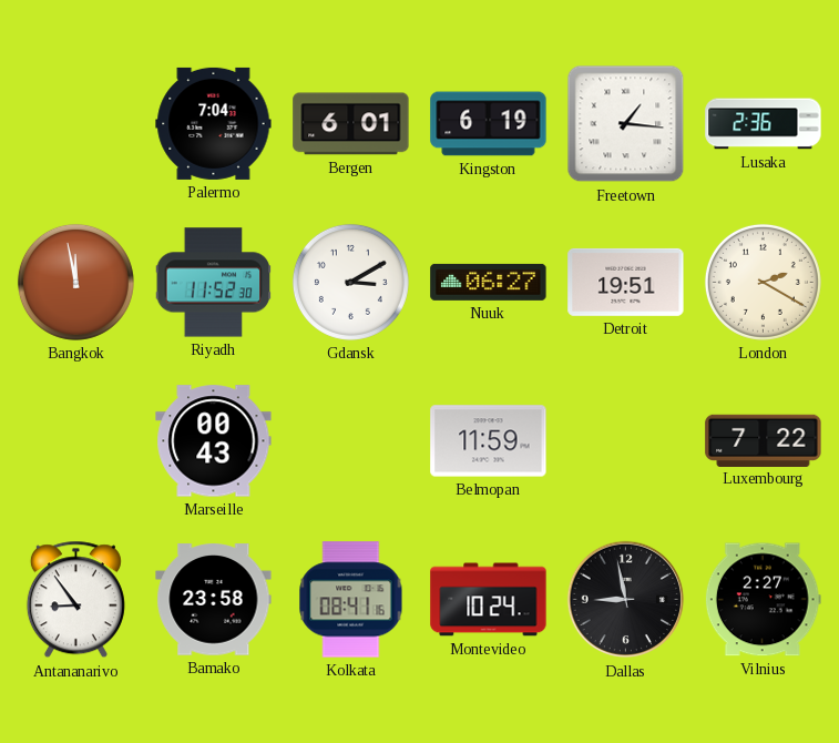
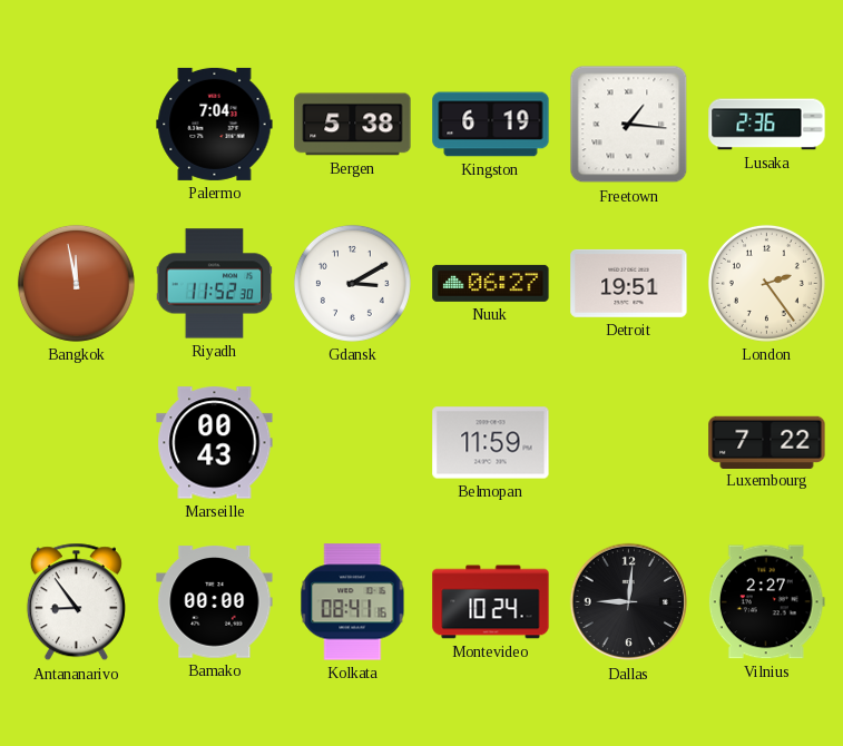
Bergen: 6:01 -> 5:38
London: 2:20 -> 2:24
Bamako: 23:58 -> 00:00
Dallas: 8:58 -> 9:01
